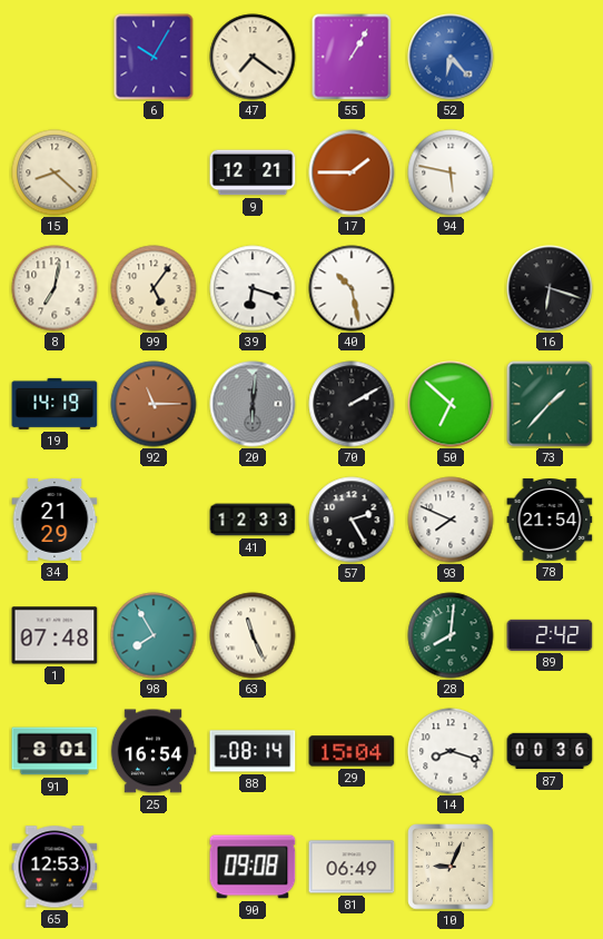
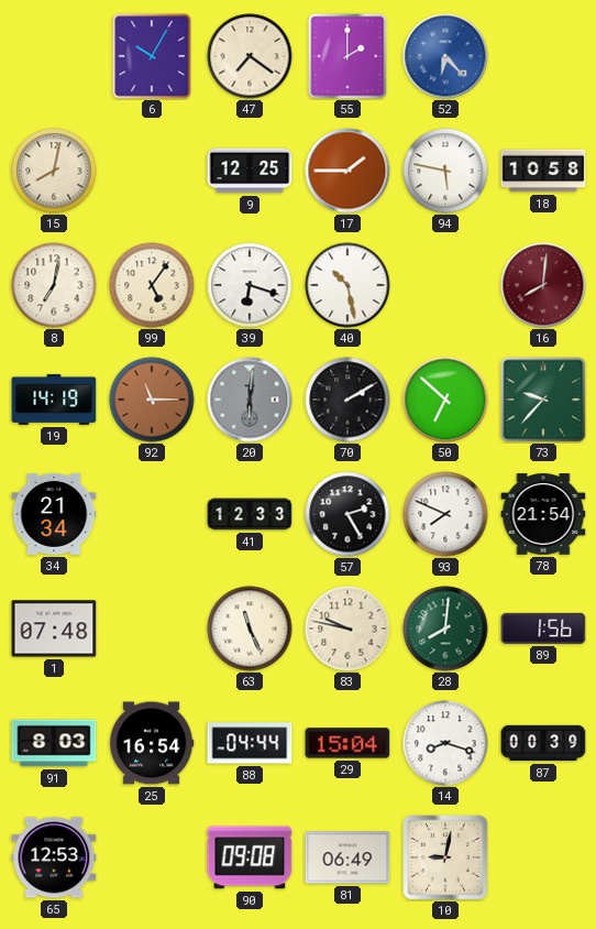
55: 1:05 -> 2:00
15: 8:22 -> 8:02
9: 12:21 -> 12:25
18: none -> 10:58
16: 6:18 -> 8:01
16 dial: black -> burgundy
73: 1:37 -> 9:37
34: 21:29 -> 21:34
98: 7:55 -> none
83: none -> 9:47
89: 2:42 -> 1:56
91: 8:01 -> 8:03
88: 08:14 -> 04:44
87: 00:36 -> 00:39
10: 9:04 -> 9:02
